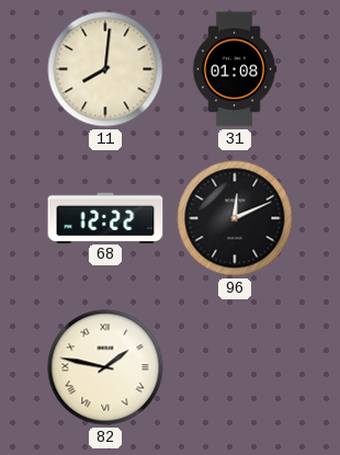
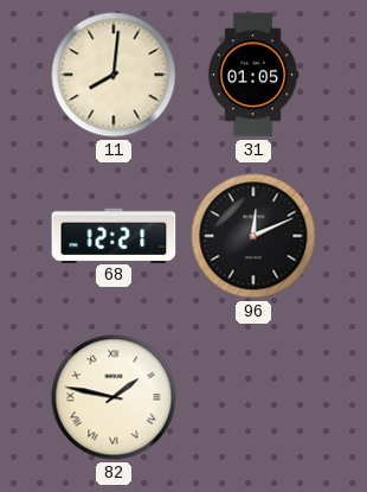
31: 01:08 -> 01:05
68: 12:22 -> 12:21
